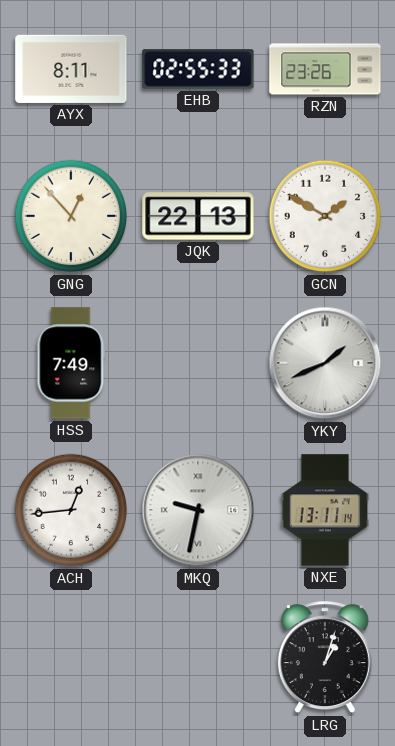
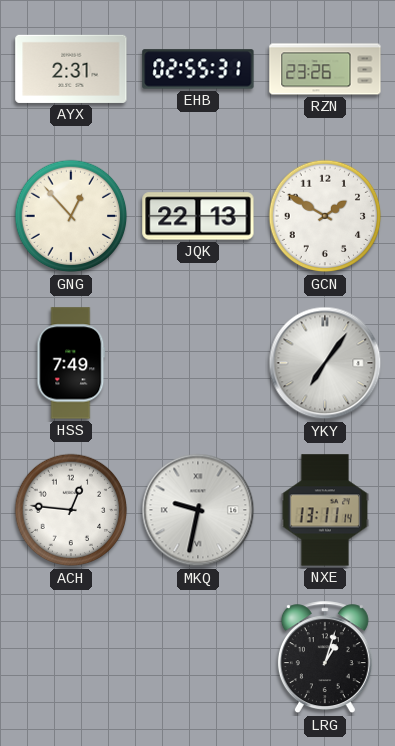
AYX: 8:11 -> 2:31
EHB: 02:55:33 -> 02:55:31
YKY: 1:41 -> 7:06
ACH: 12:44 -> 12:46
